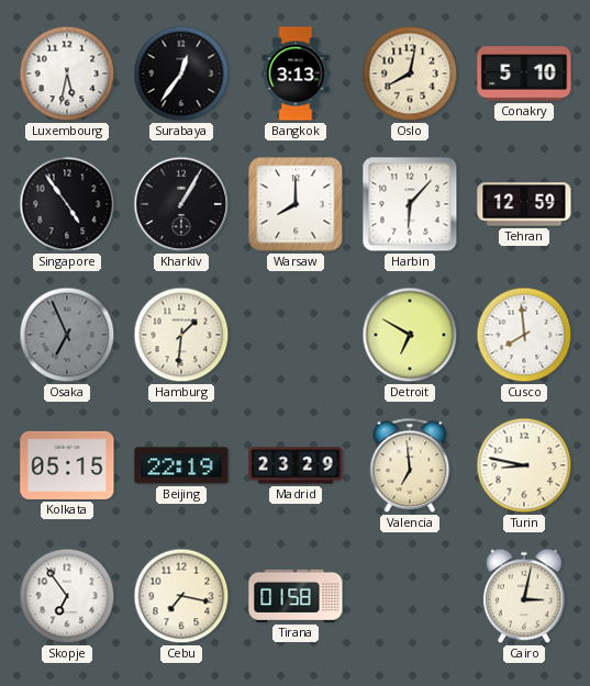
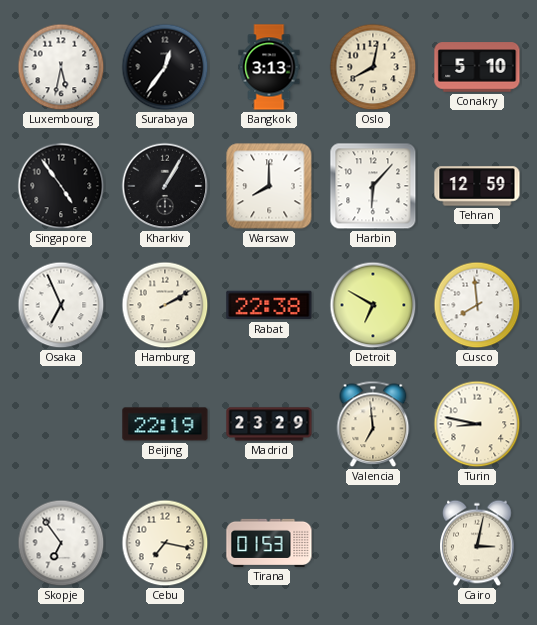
Osaka dial: grey -> white
Hamburg: 1:31 -> 2:10
Rabat: none -> 22:38
Kolkata: 05:15 -> none
Tirana: 01:58 -> 01:53
